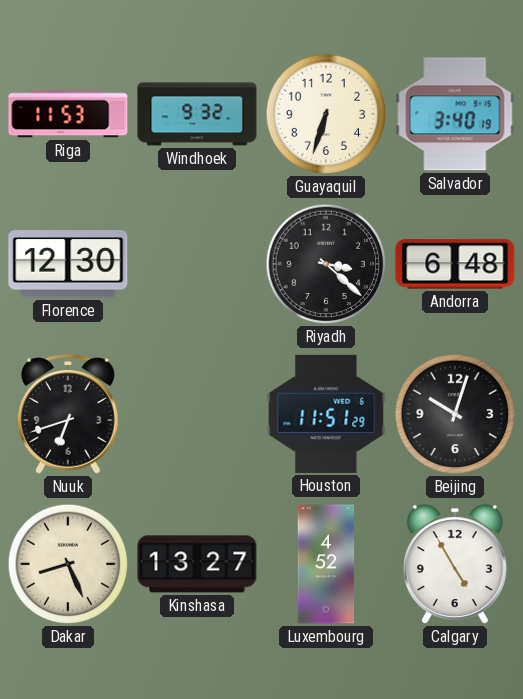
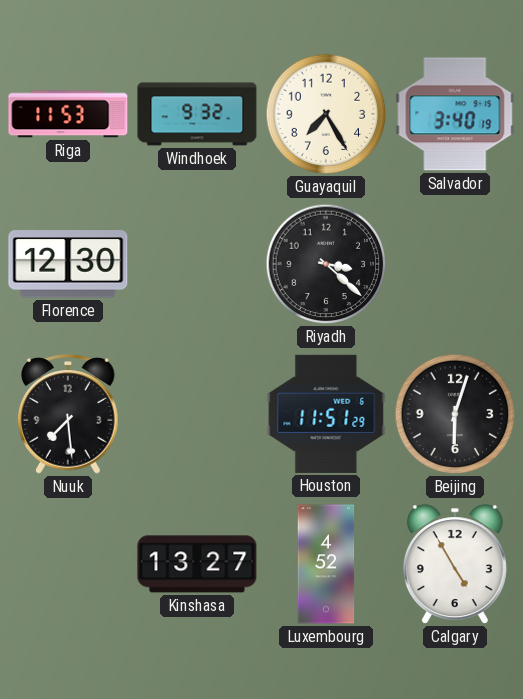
Guayaquil: 6:33 -> 7:25
Andorra: 6:48 -> none
Nuuk: 6:42 -> 7:29
Beijing: 10:03 -> 6:03
Dakar: 8:26 -> none
